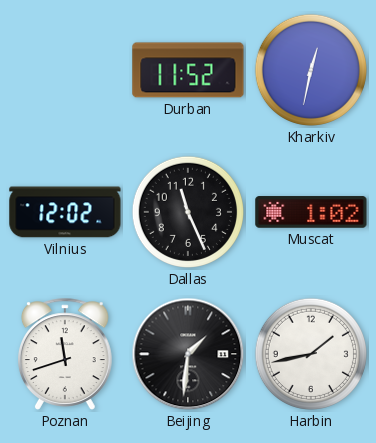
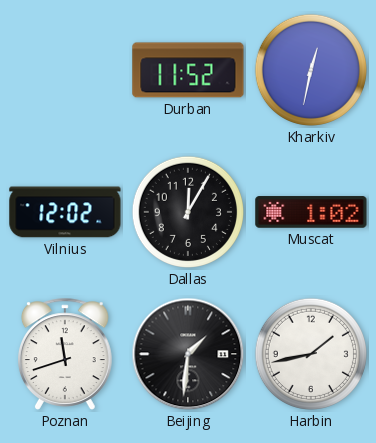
Dallas: 11:26 -> 12:05
